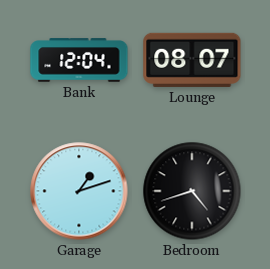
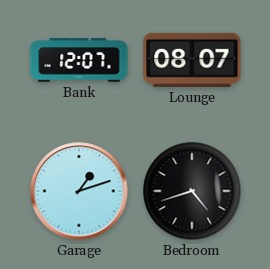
Bank: 12:04 -> 12:07
